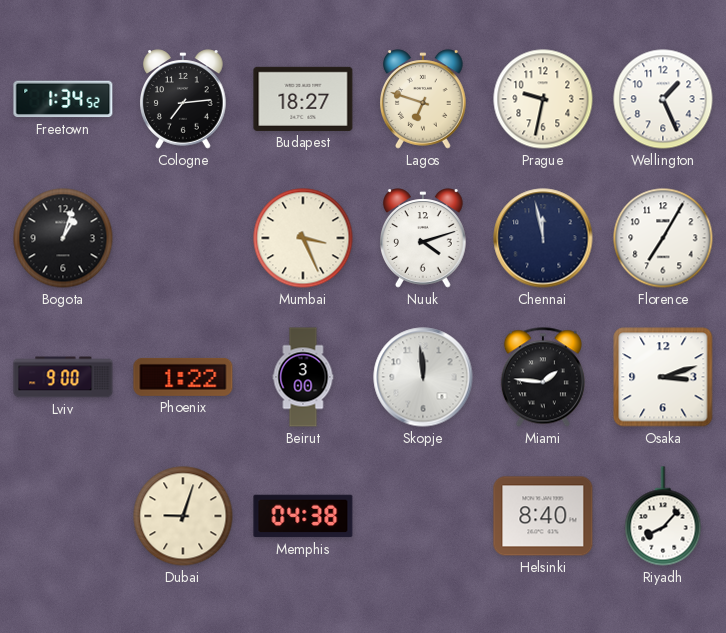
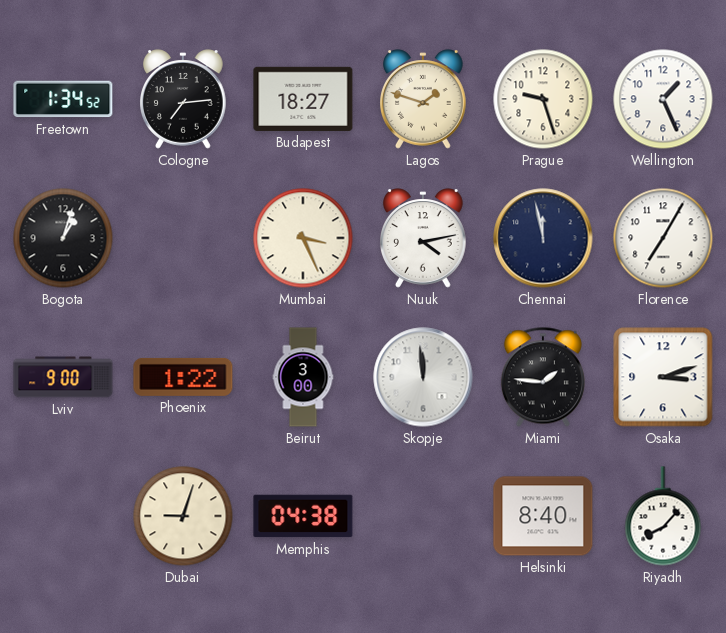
Lagos: 6:48 -> 1:48
Prague: 9:32 -> 9:27
Nuuk: 4:12 -> 4:13
